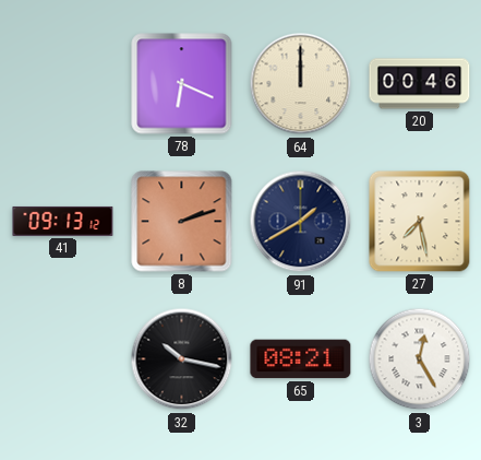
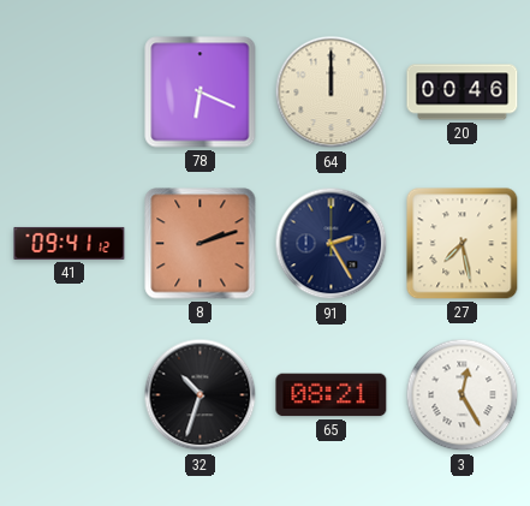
41: 09:13 -> 09:41
91: 1:40 -> 2:25
32: 10:17 -> 10:33
